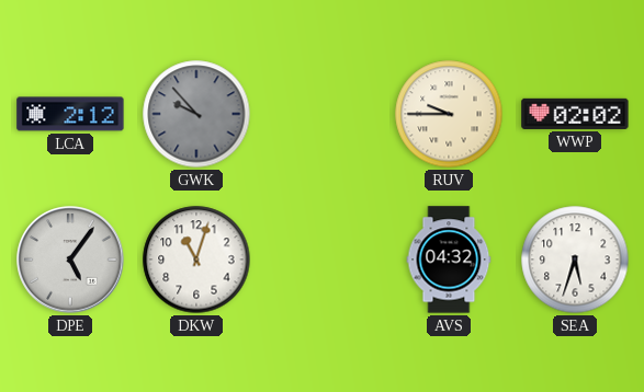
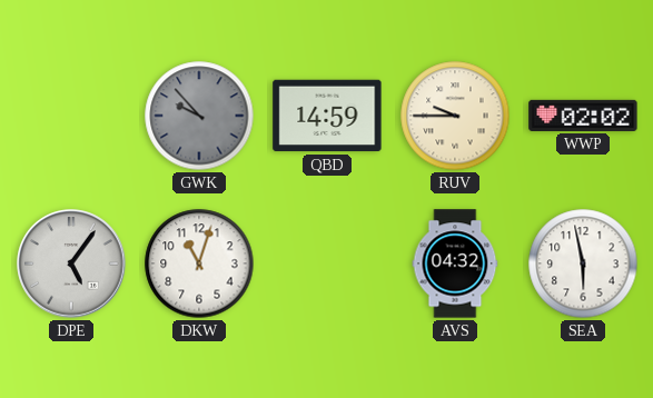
LCA: 2:12 -> none
QBD: none -> 14:59
SEA: 5:33 -> 5:58
